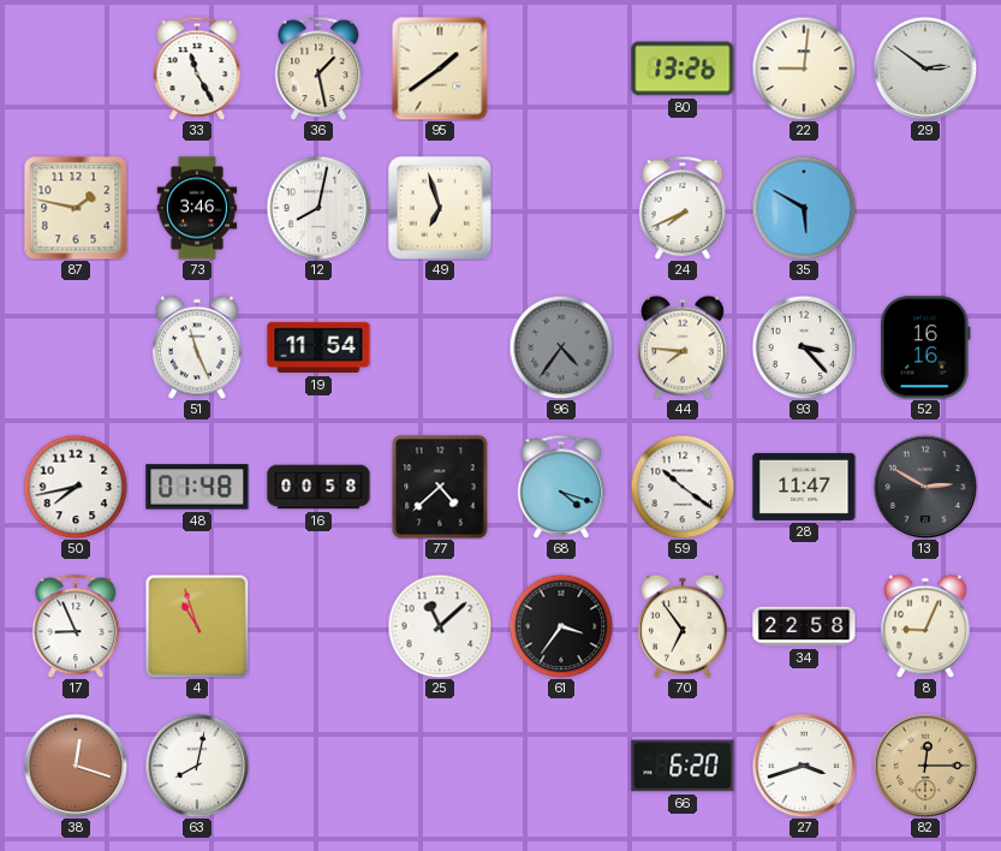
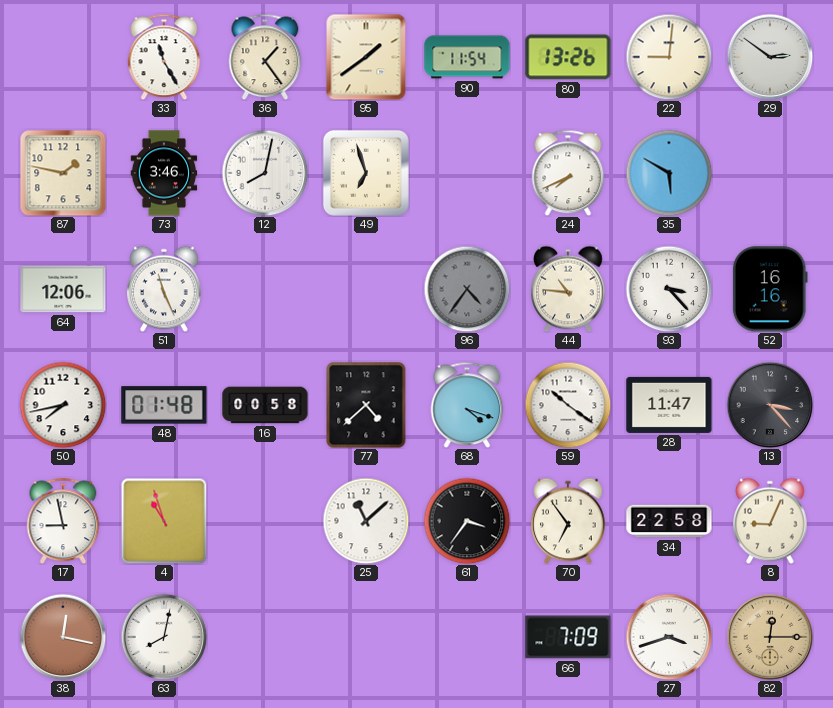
36: 1:28 -> 1:24
90: none -> 11:54
64: none -> 12:06
19: 11:54 -> none
44: 7:46 -> 10:46
13: 2:50 -> 3:23
17: 8:56 -> 8:58
38: 12:18 -> 12:17
66: 6:20 -> 7:09
